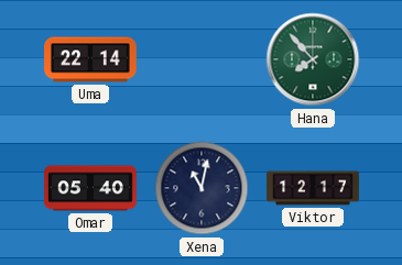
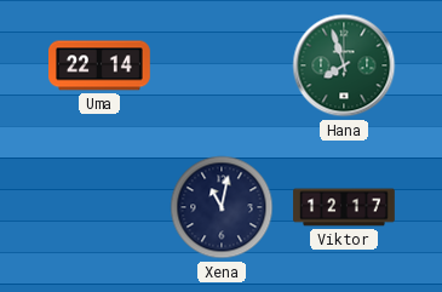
Hana: 7:53 -> 7:57
Omar: 05:40 -> none
